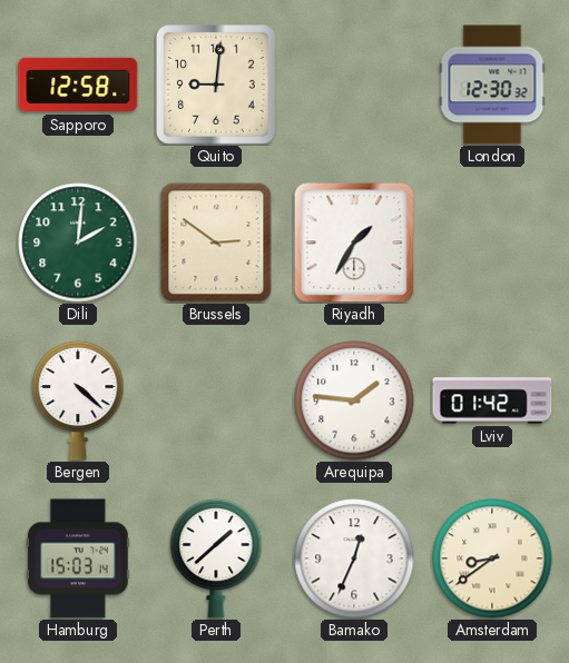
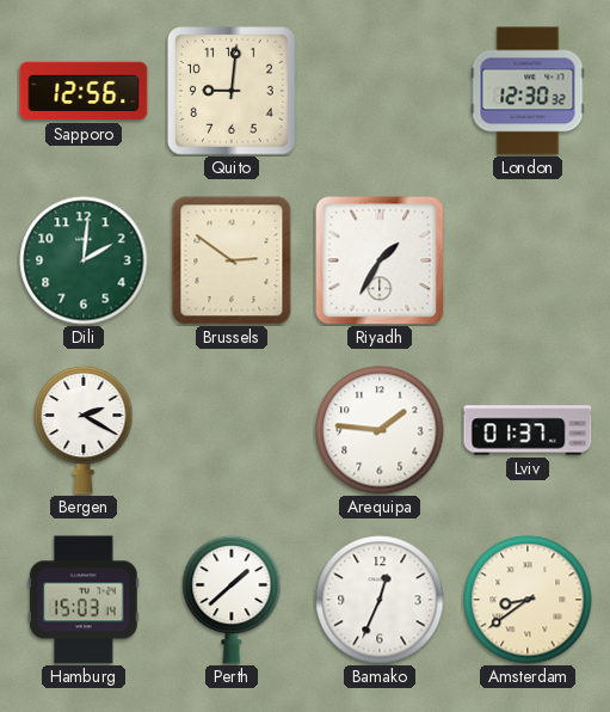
Sapporo: 12:58 -> 12:56
Bergen: 4:22 -> 2:20
Lviv: 01:42 -> 01:37
